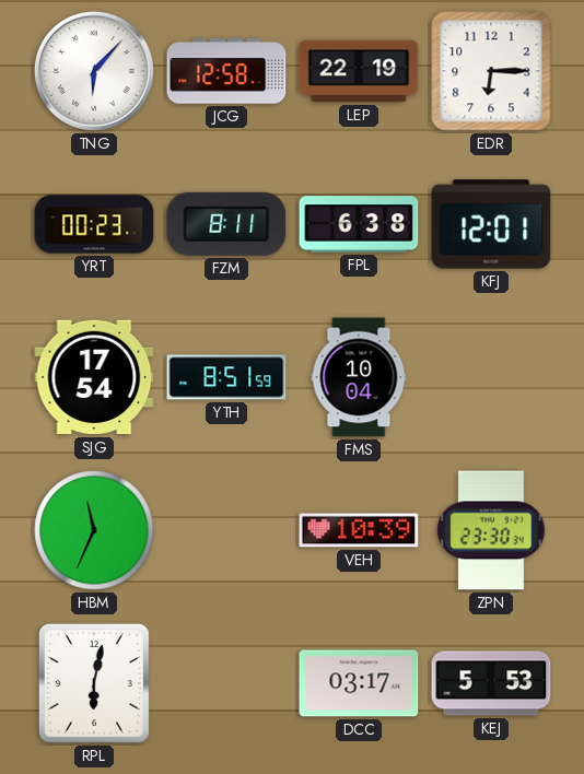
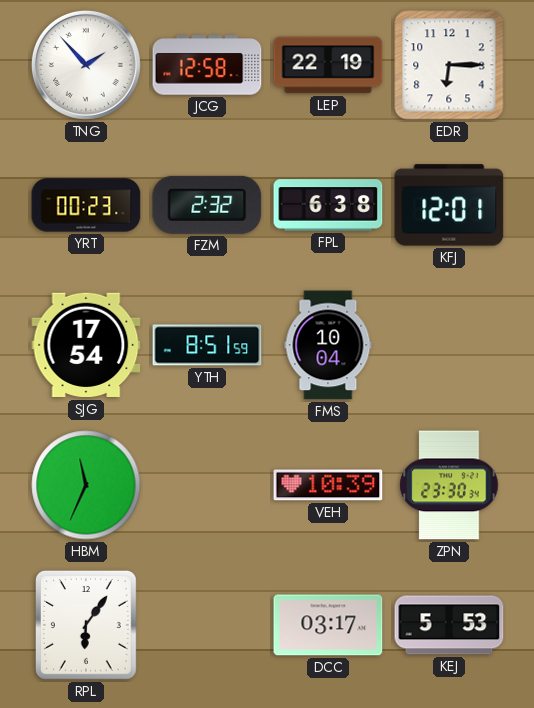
TNG: 6:07 -> 1:53
FZM: 8:11 -> 2:32
RPL: 6:02 -> 6:06
